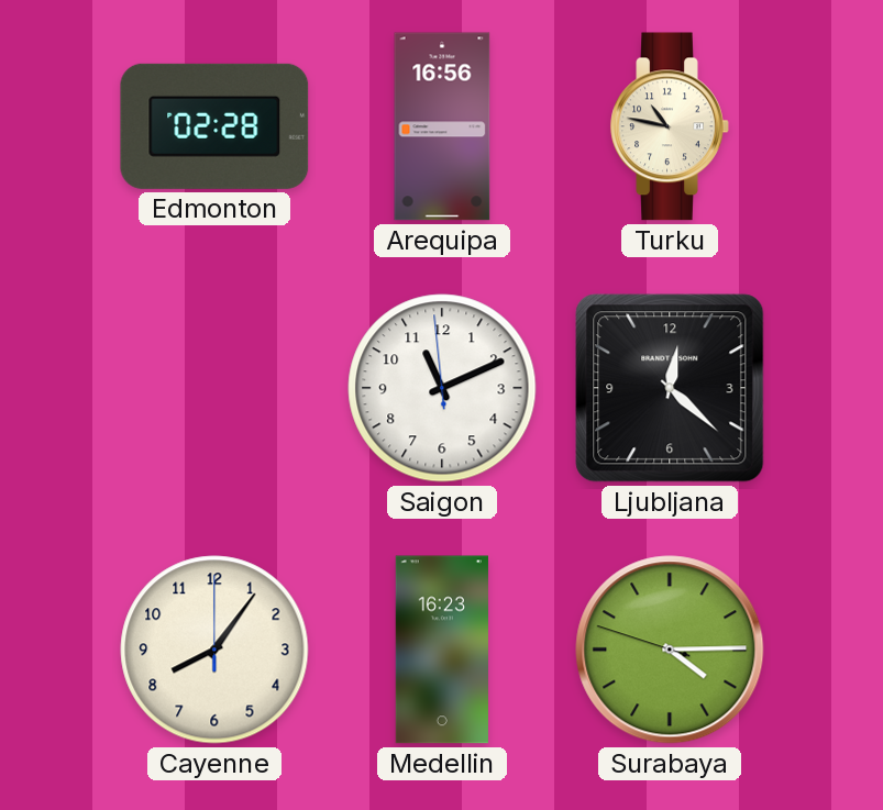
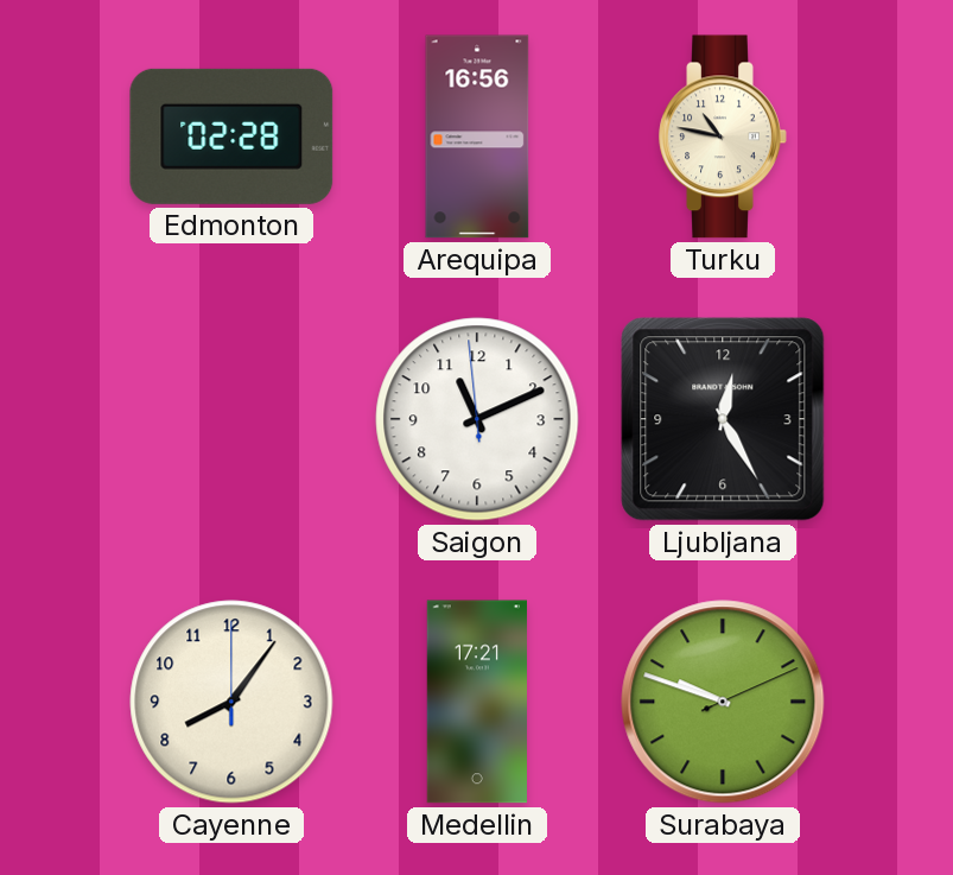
Ljubljana: 12:22 -> 12:25
Medellin: 16:23 -> 17:21
Surabaya: 4:14 -> 9:48
